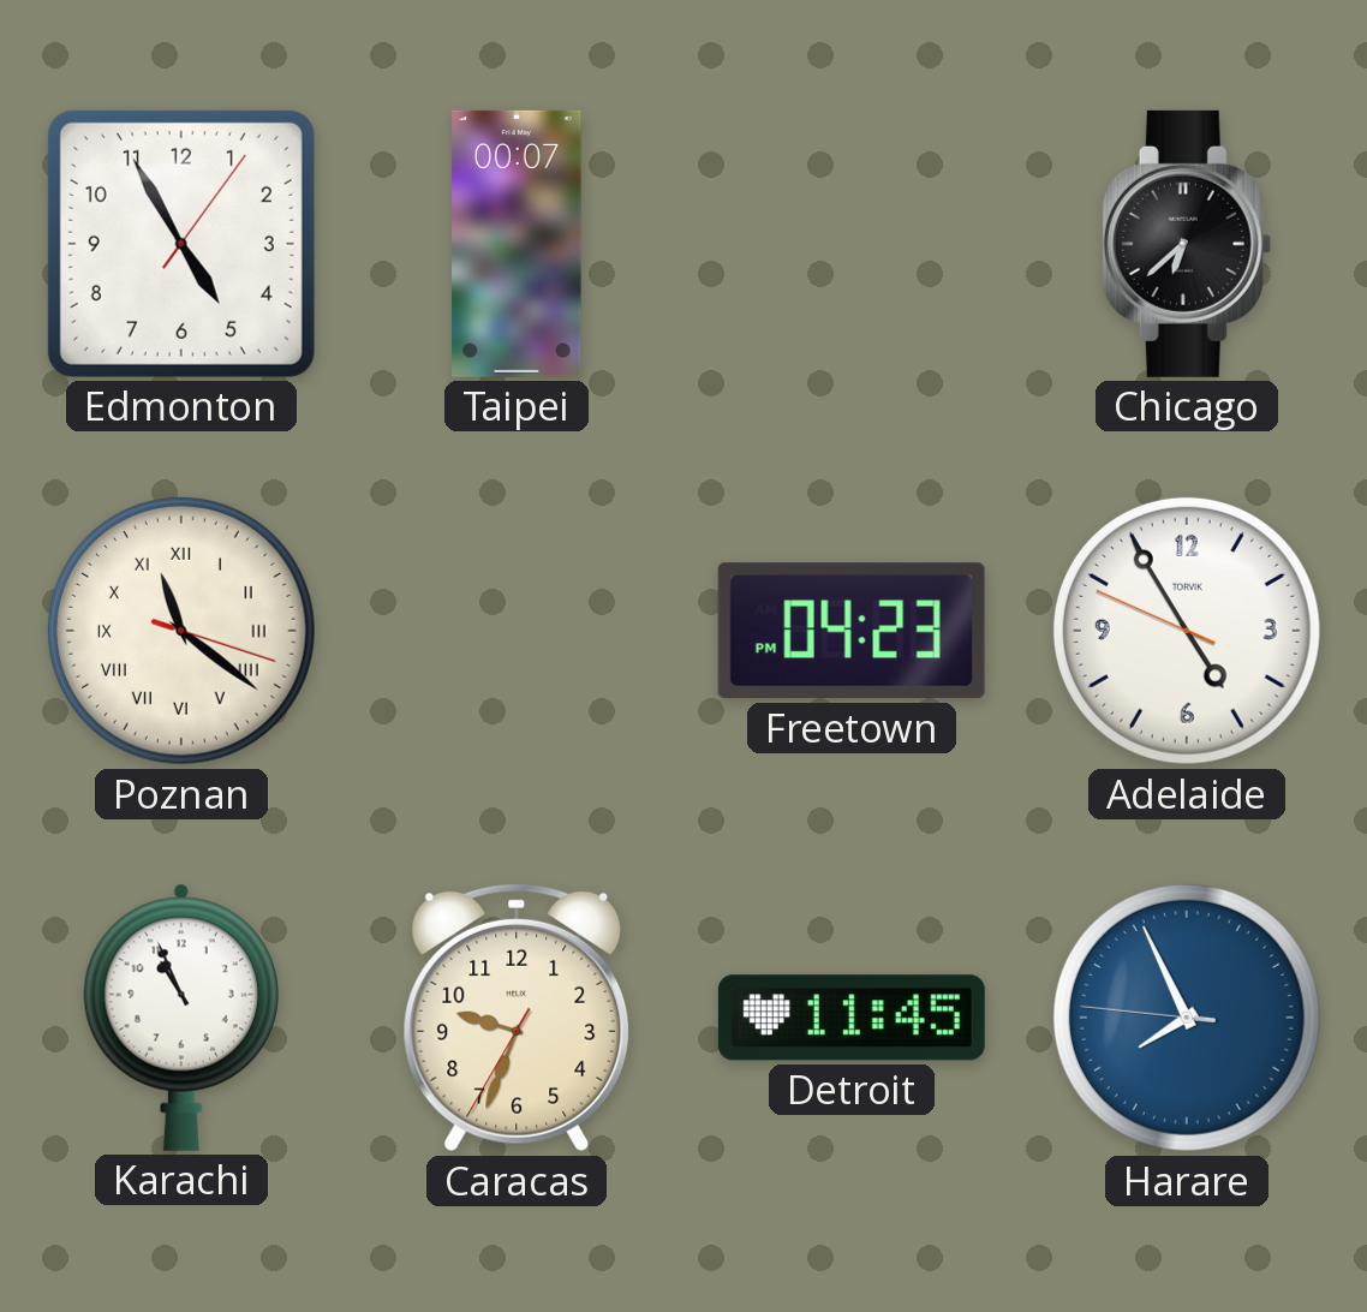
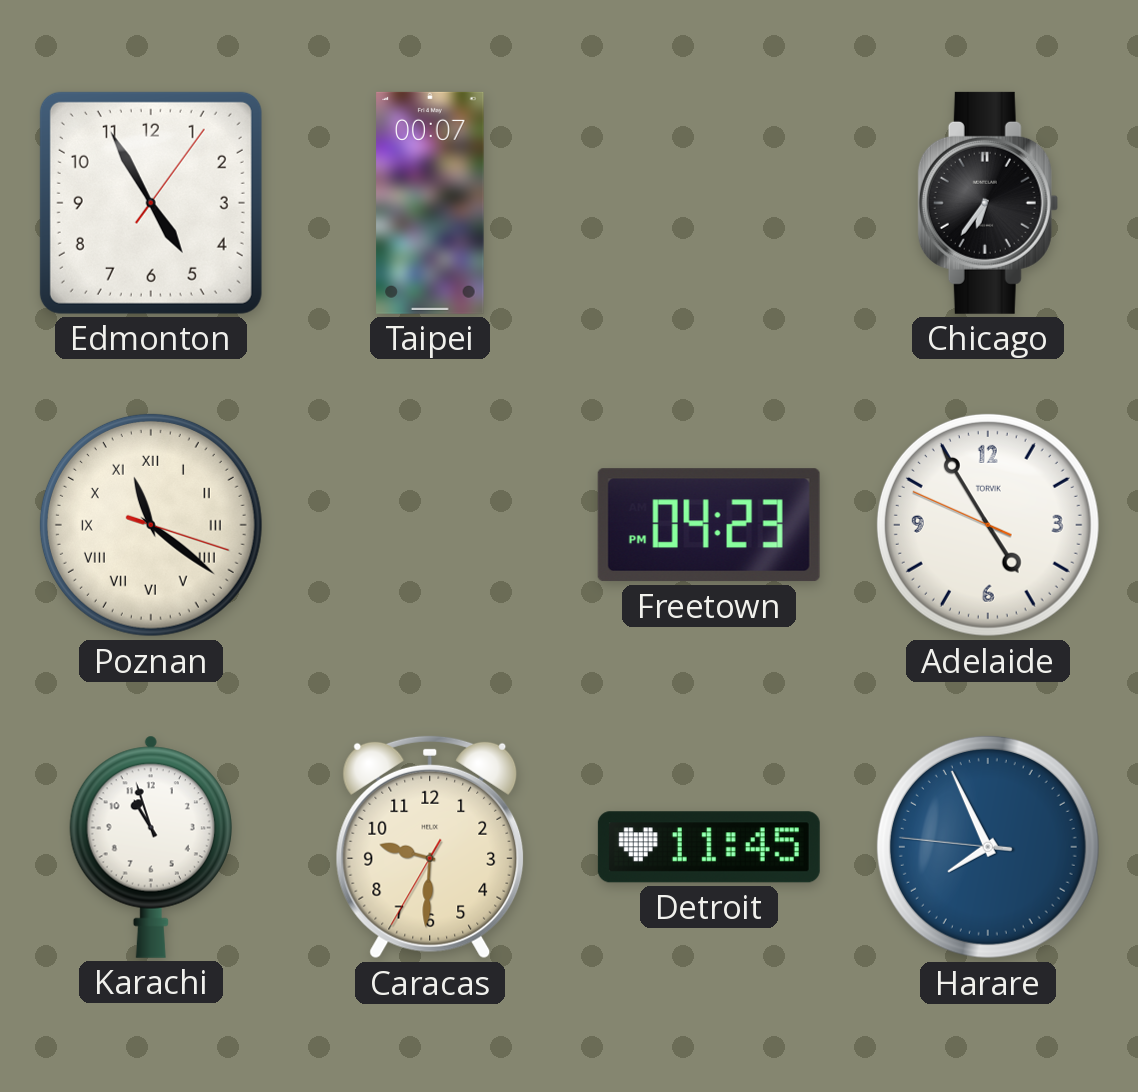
Chicago: 6:38 -> 6:36
Karachi: 10:56 -> 10:57
Caracas: 9:33 -> 9:30
